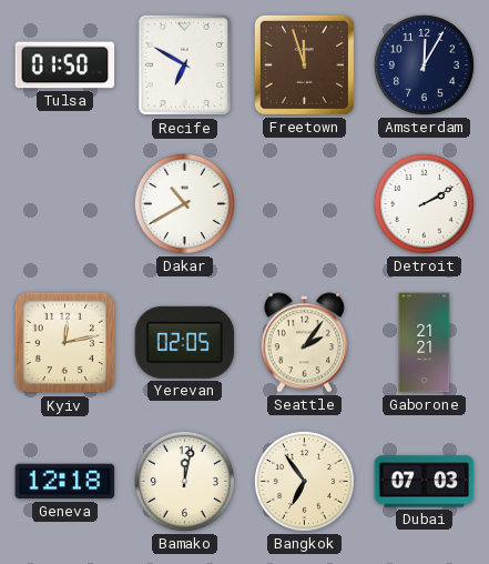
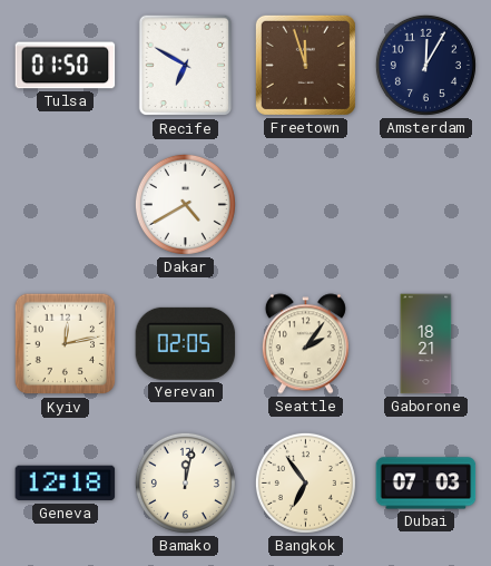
Dakar: 10:40 -> 4:40
Detroit: 2:10 -> none
Gaborone: 21:21 -> 18:21
